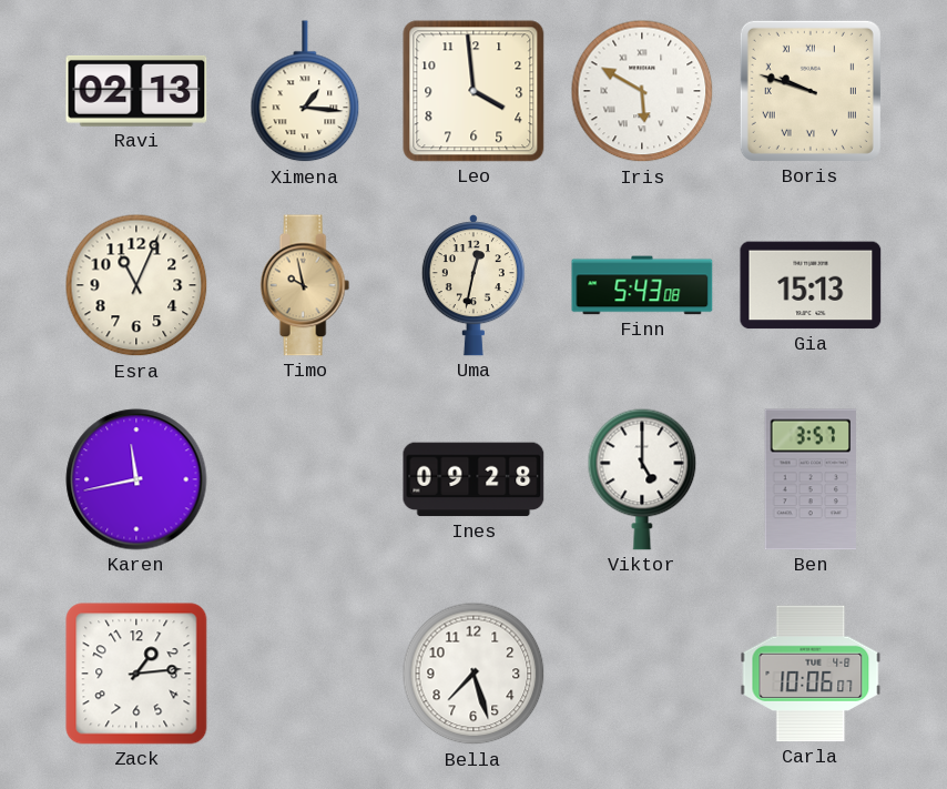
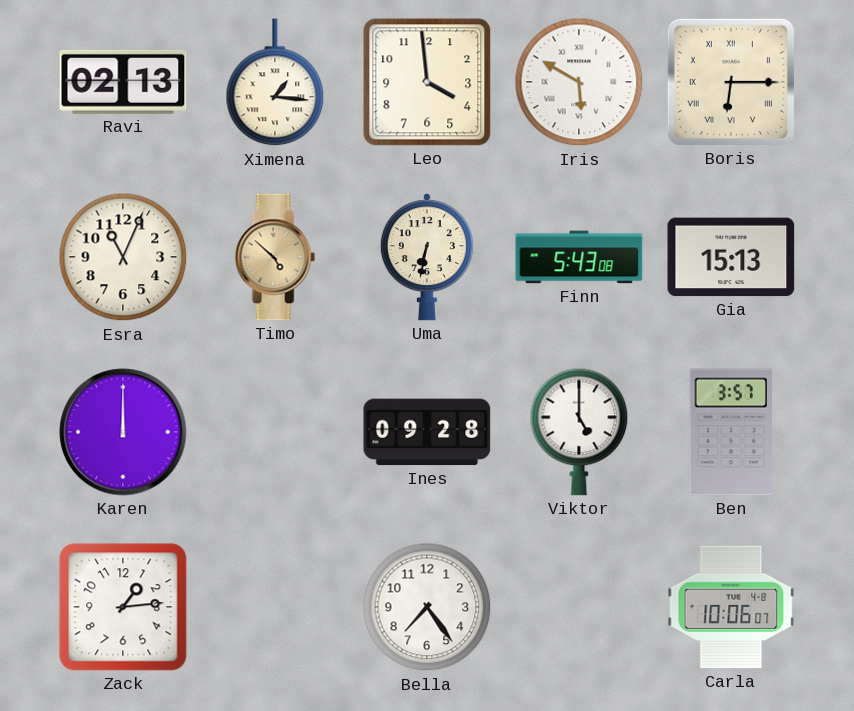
Boris: 9:48 -> 6:15
Timo: 9:58 -> 4:52
Uma: 12:32 -> 6:32
Karen: 11:43 -> 12:00
Bella: 7:27 -> 7:24
